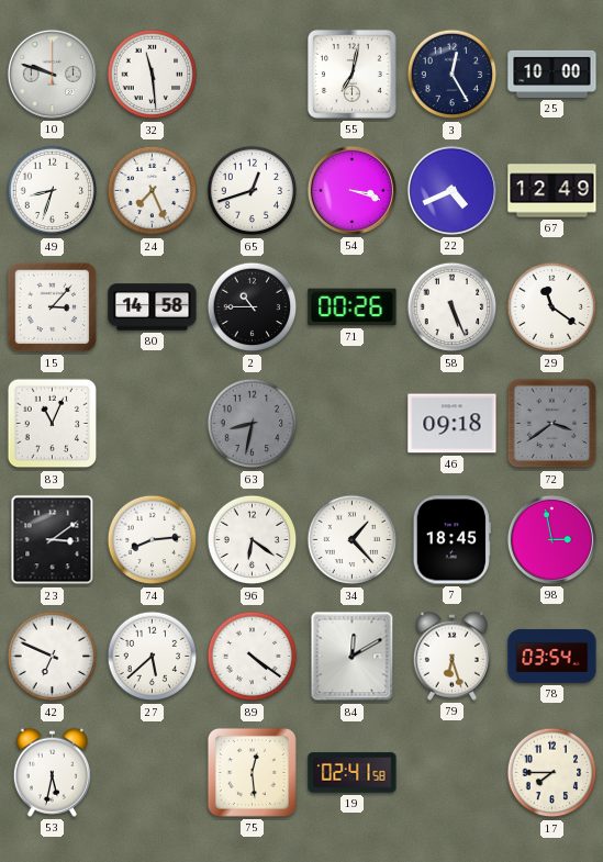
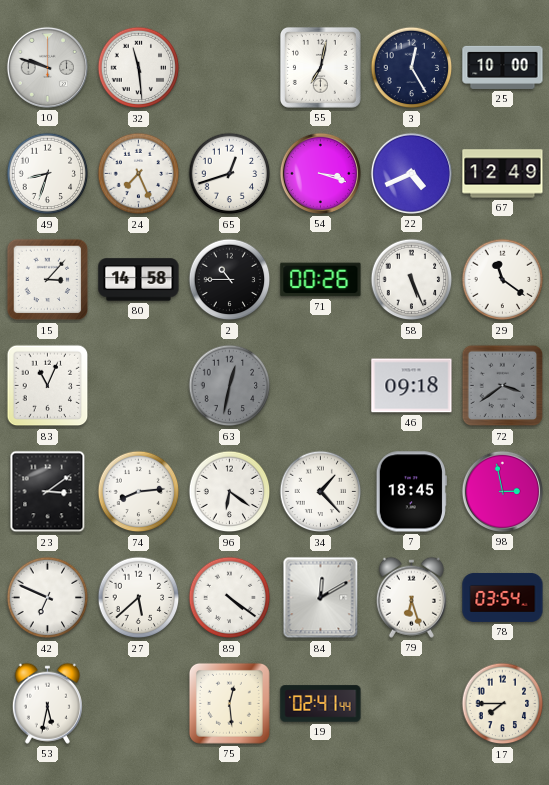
63: 8:32 -> 12:32
19: 02:41:58 -> 02:41:44
